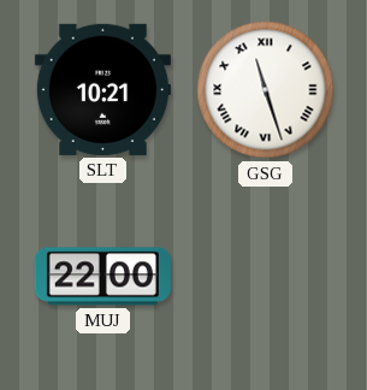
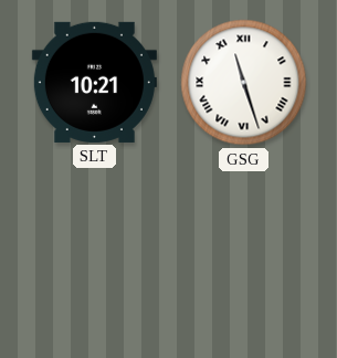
MUJ: 22:00 -> none
